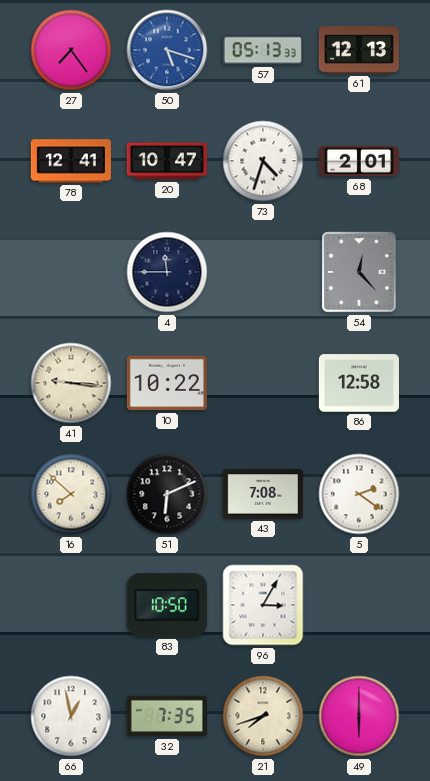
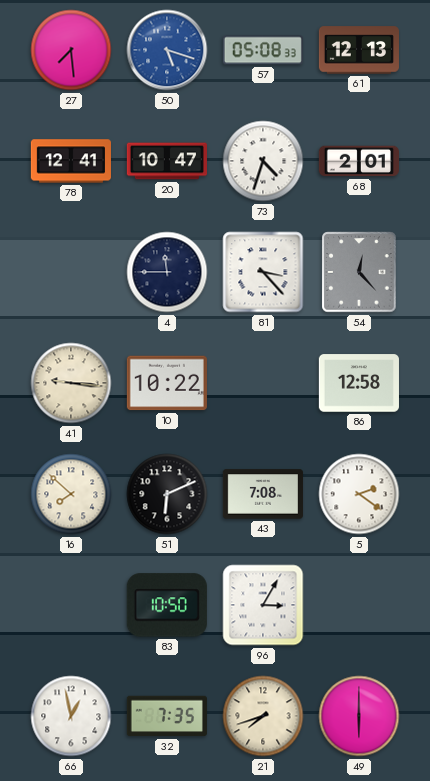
27: 7:24 -> 7:29
57: 05:13 -> 05:08
81: none -> 3:23
